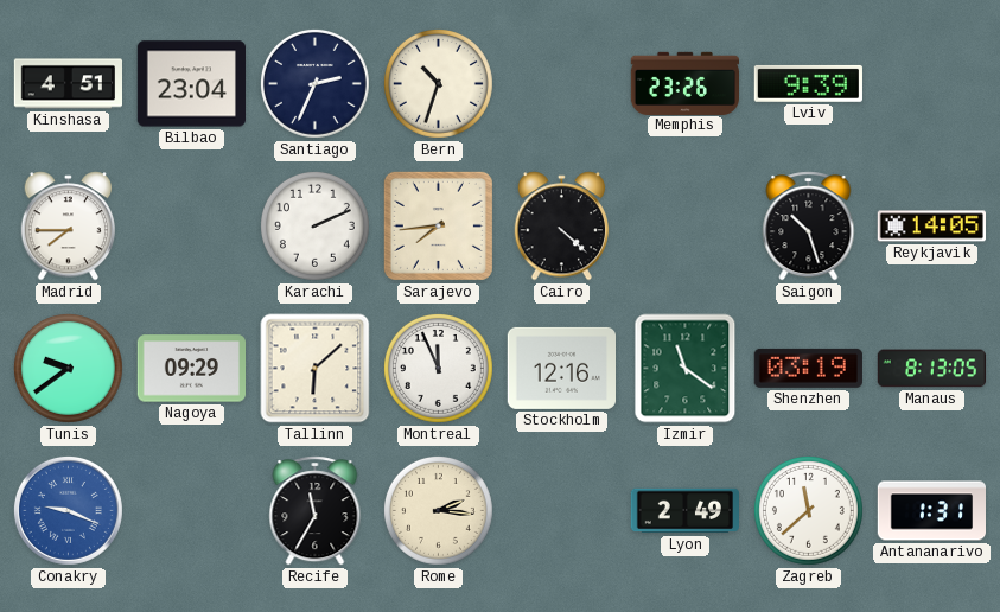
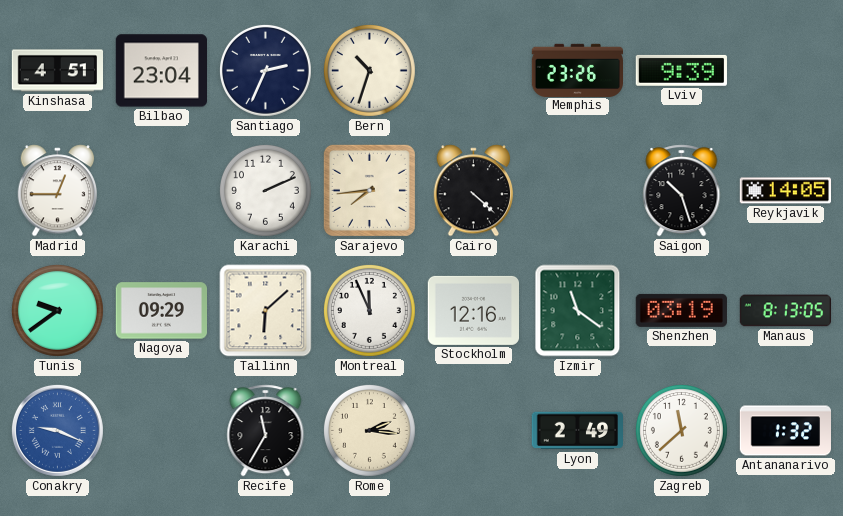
Madrid: 7:45 -> 12:45
Antananarivo: 1:31 -> 1:32
